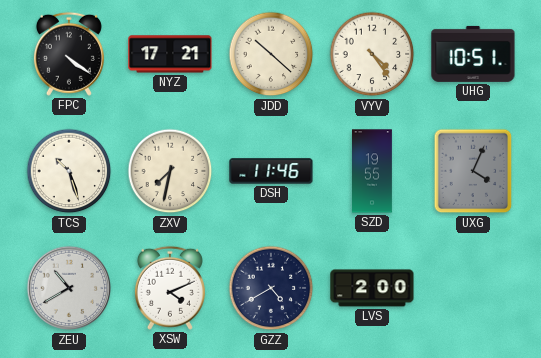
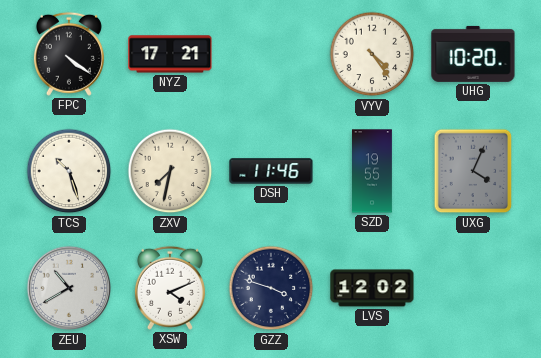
JDD: 10:22 -> none
UHG: 10:51 -> 10:20
GZZ: 4:40 -> 3:48
LVS: 2:00 -> 12:02
